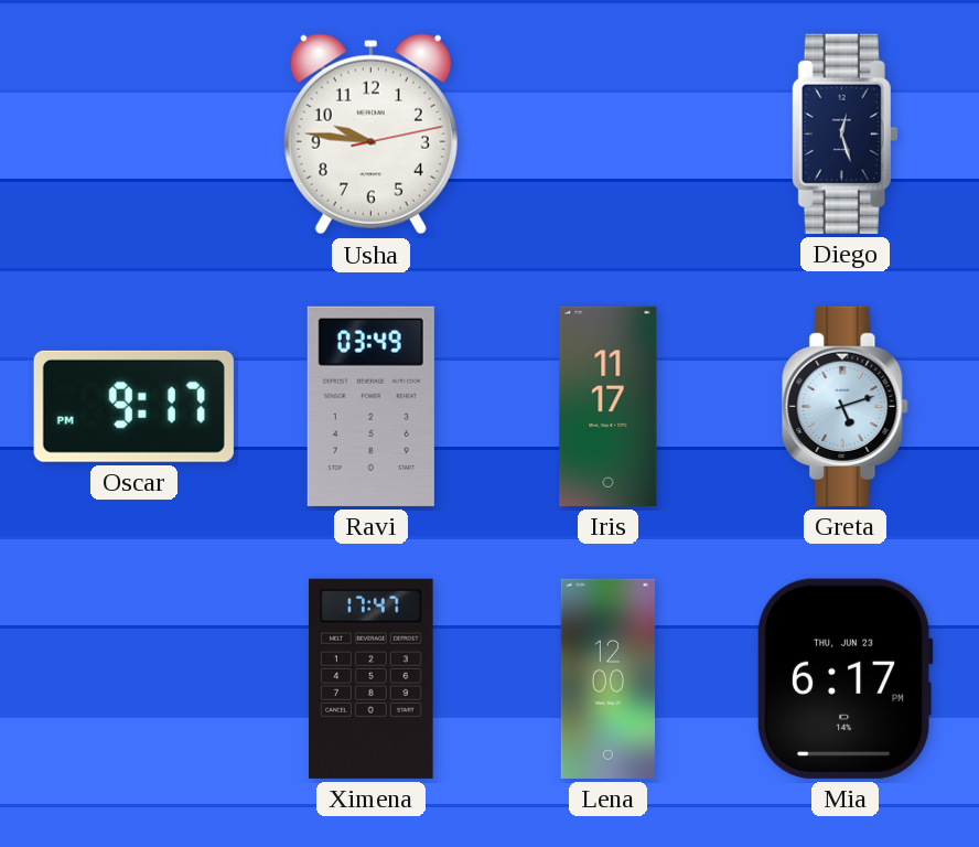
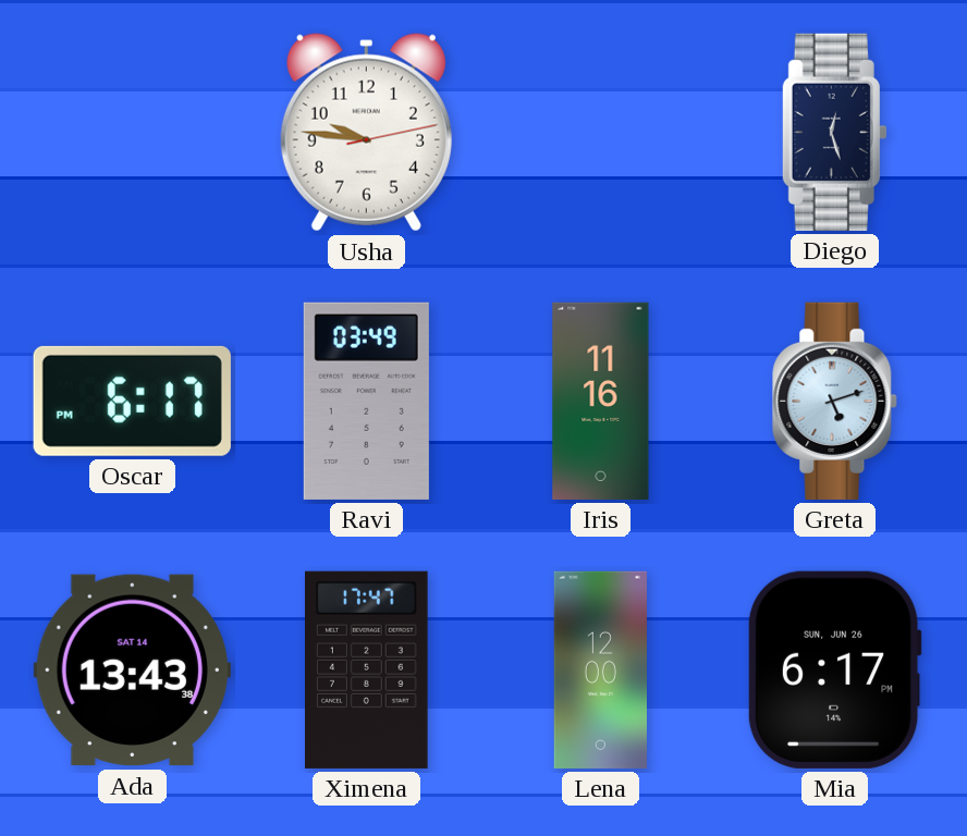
Oscar: 9:17 -> 6:17
Iris: 11:17 -> 11:16
Ada: none -> 13:43
Mia date: THU, JUN 23 -> SUN, JUN 26
